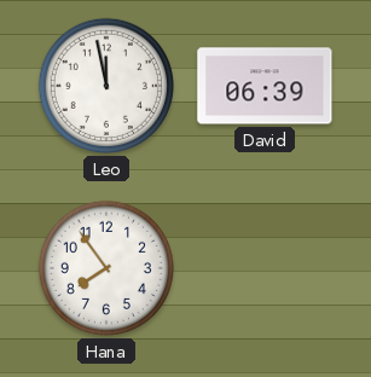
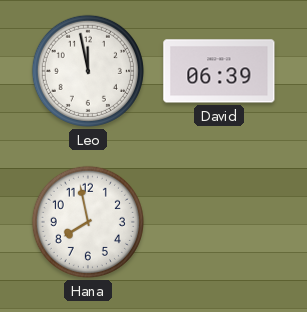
Hana: 7:54 -> 7:58
